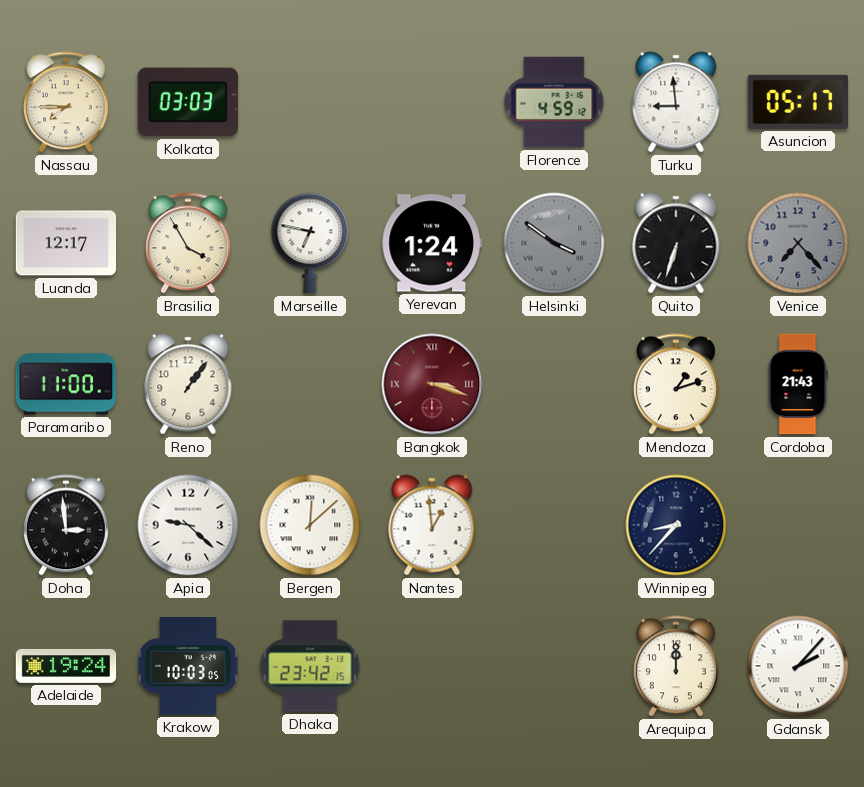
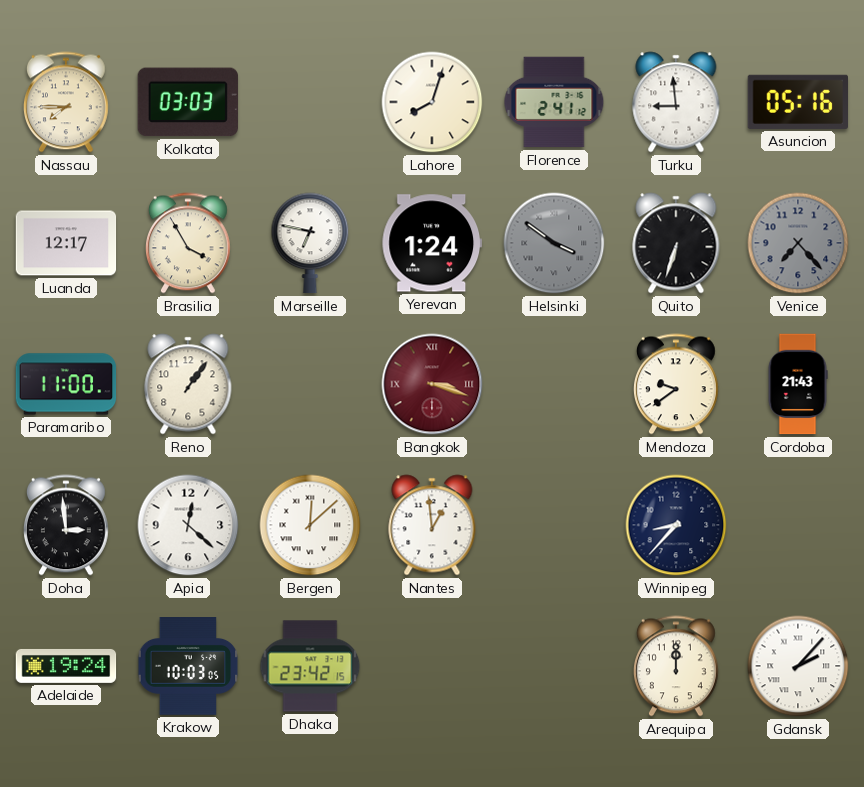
Lahore: none -> 8:03
Florence: 4:59 -> 2:41
Asuncion: 05:17 -> 05:16
Mendoza: 1:12 -> 9:39
Apia: 9:22 -> 12:22
